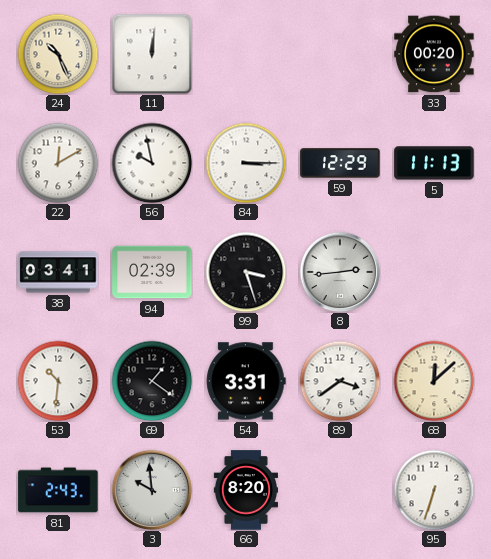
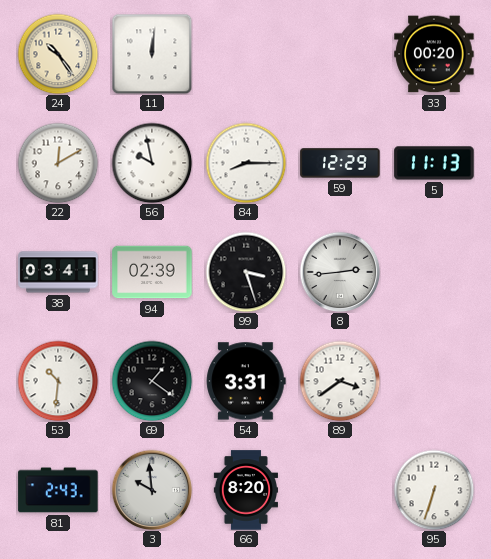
24: 10:26 -> 10:24
84: 3:15 -> 8:15
68: 12:08 -> none
